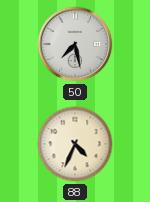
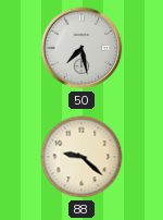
88: 4:34 -> 9:22
